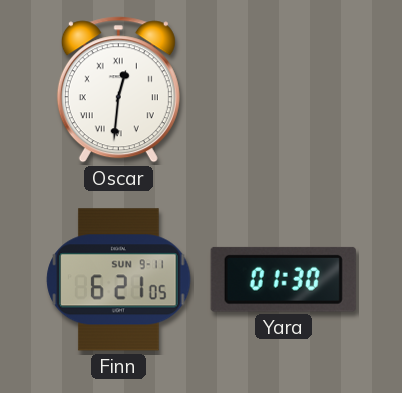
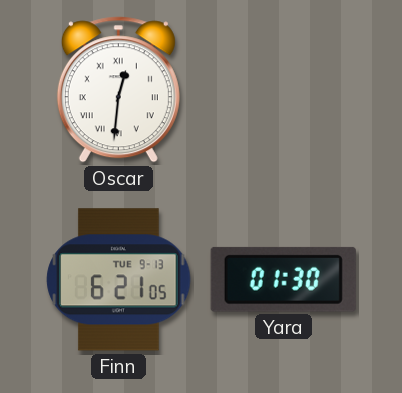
Finn date: SUN 9-11 -> TUE 9-13
